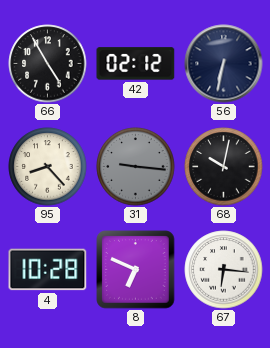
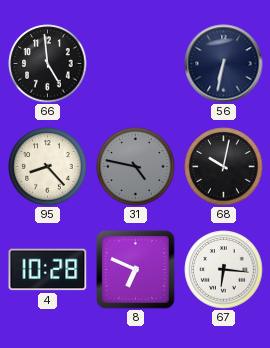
66: 4:55 -> 4:59
42: 02:12 -> none
31: 9:16 -> 4:47
